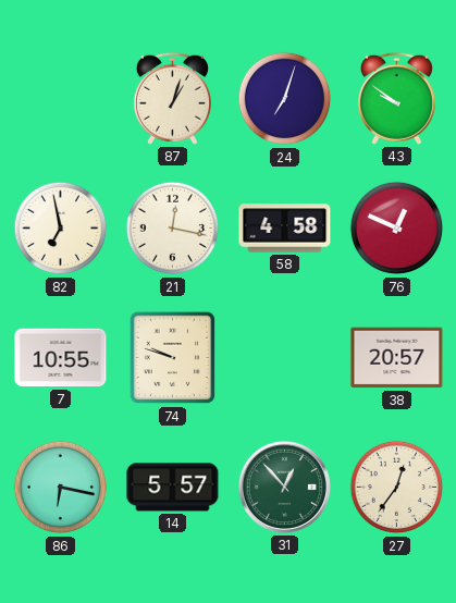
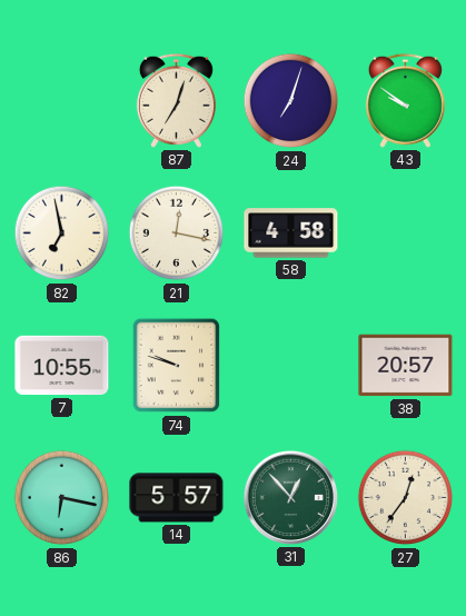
87: 1:03 -> 7:03
76: 12:49 -> none
